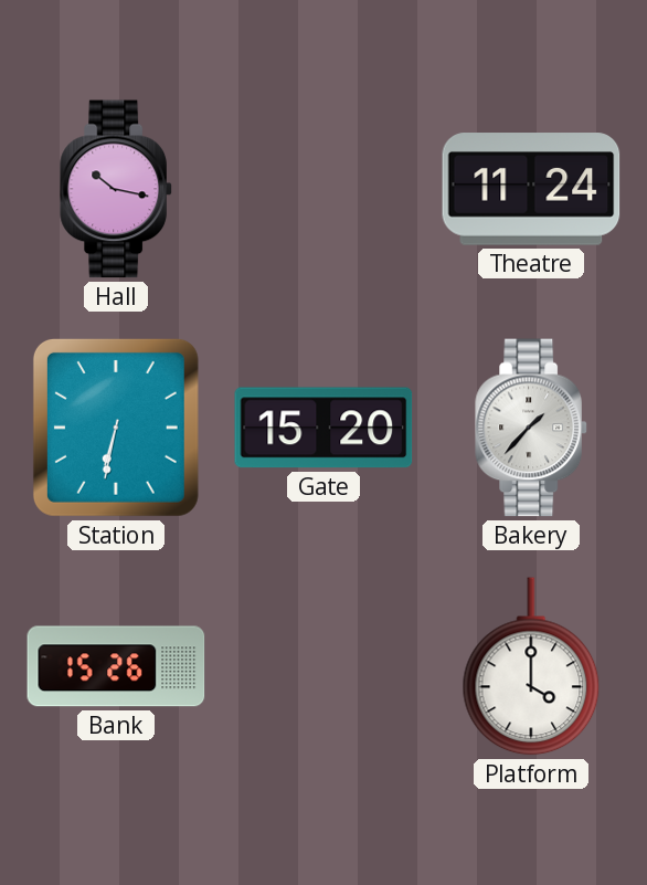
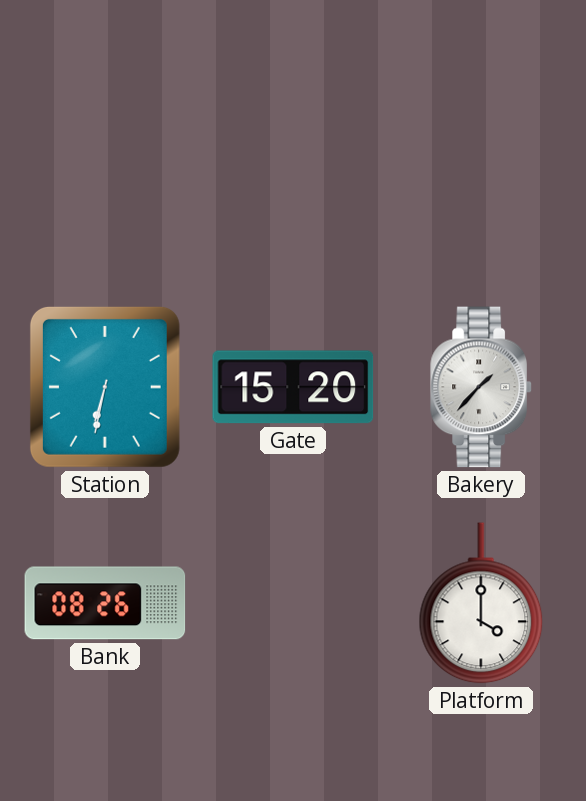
Hall: 10:17 -> none
Theatre: 11:24 -> none
Bank: 15:26 -> 08:26
